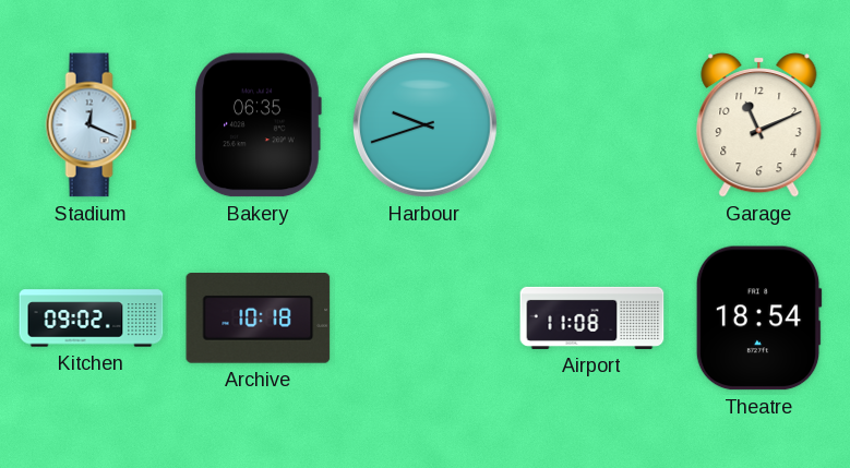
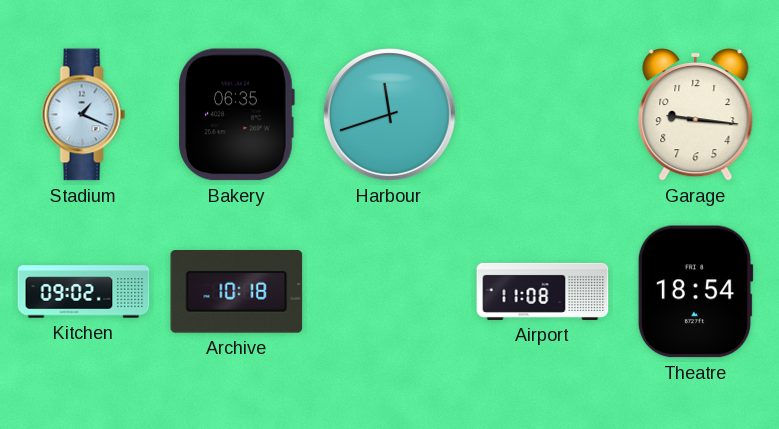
Stadium: 12:19 -> 1:19
Harbour: 9:42 -> 11:42
Garage: 11:11 -> 9:16
